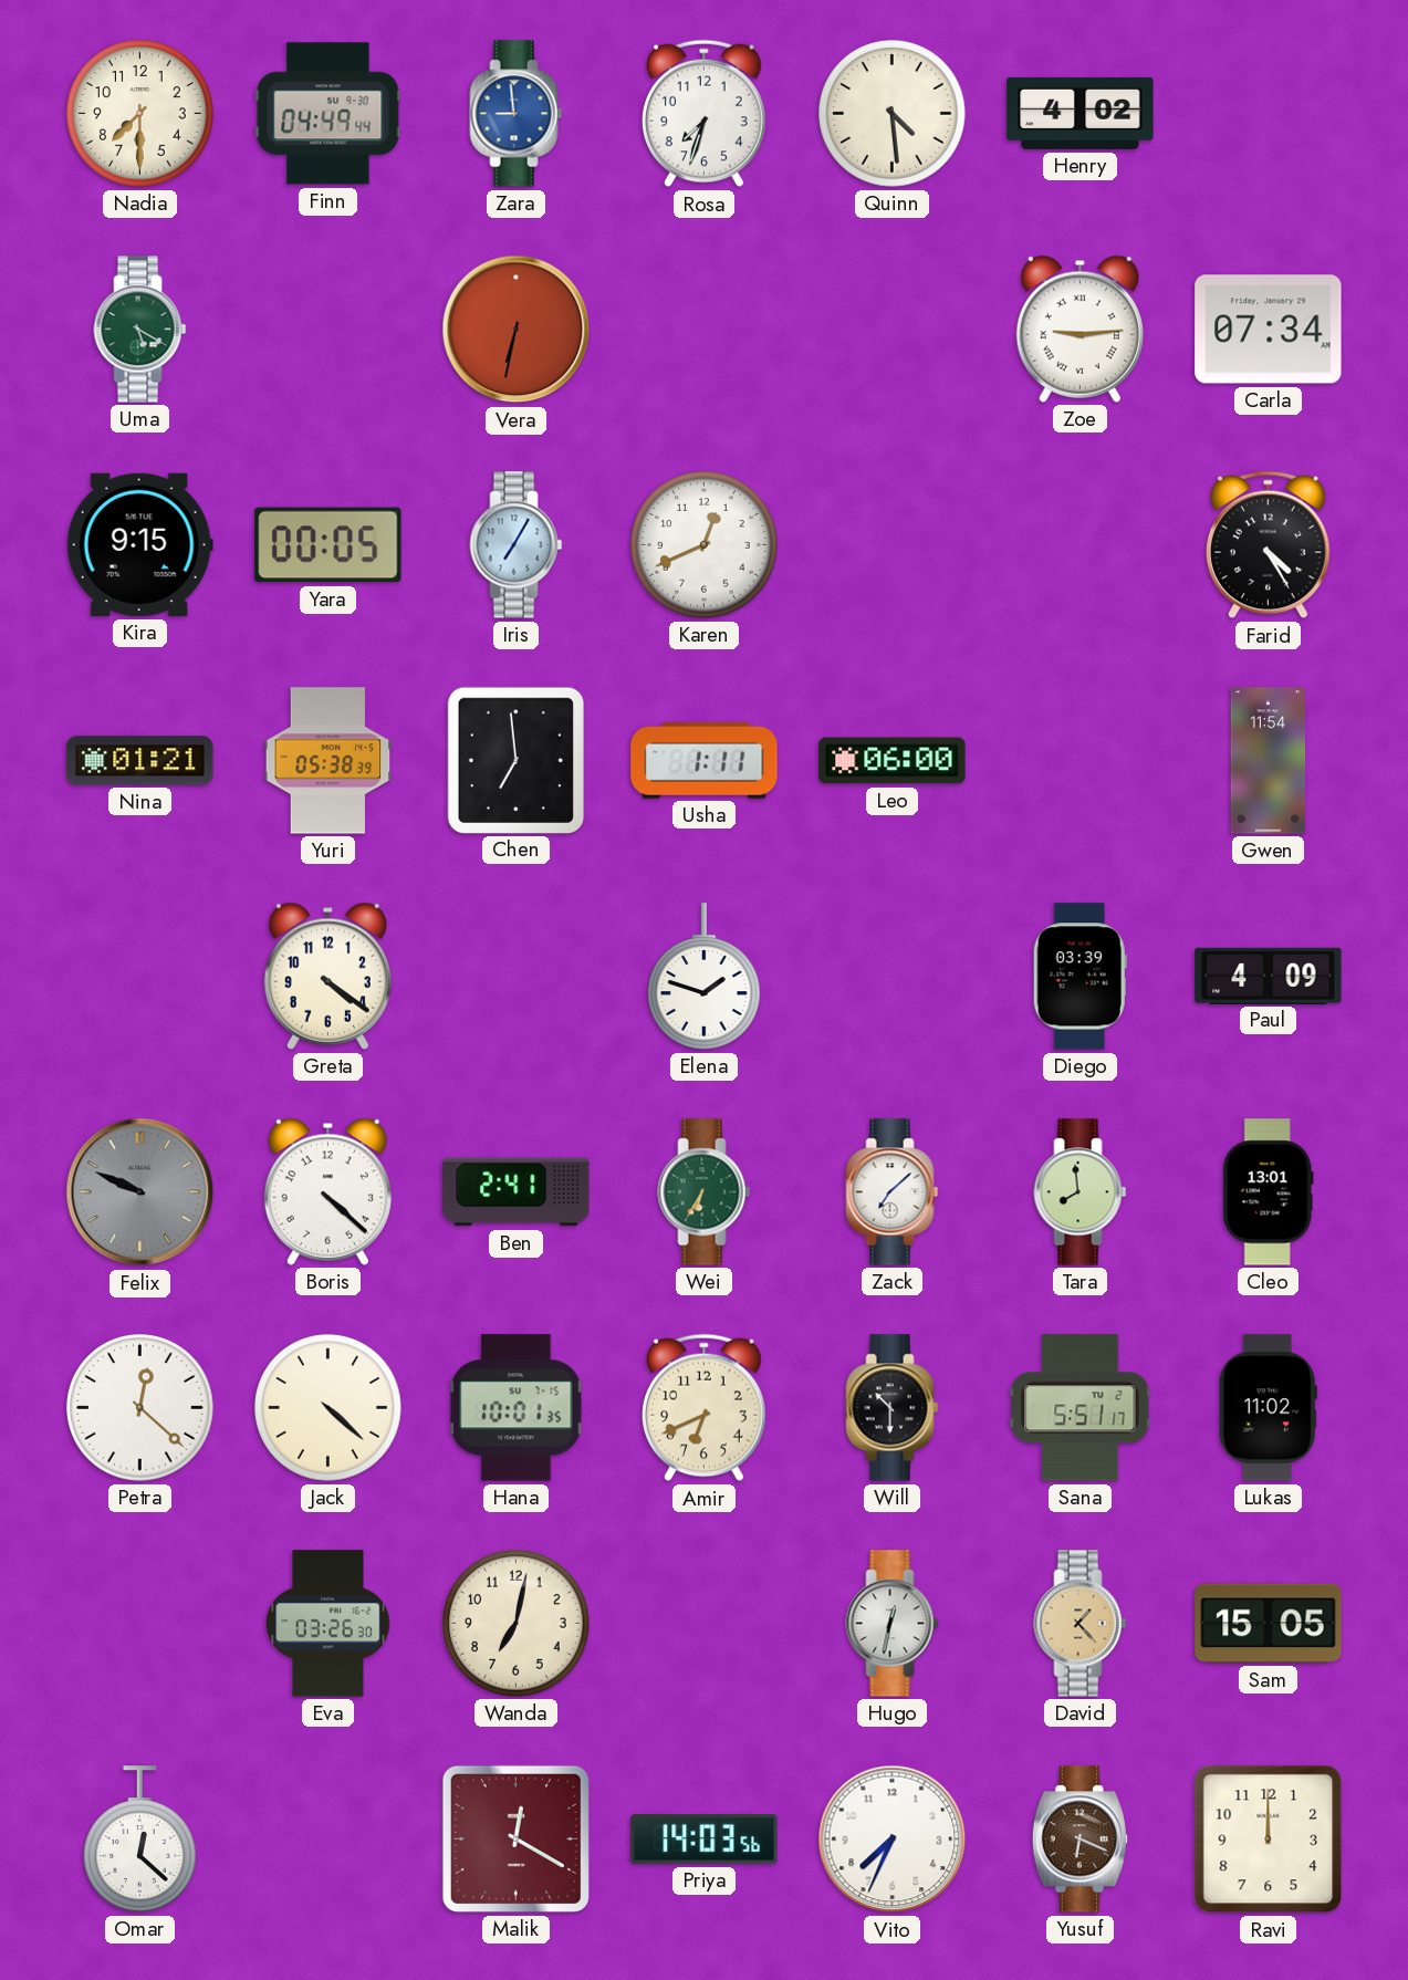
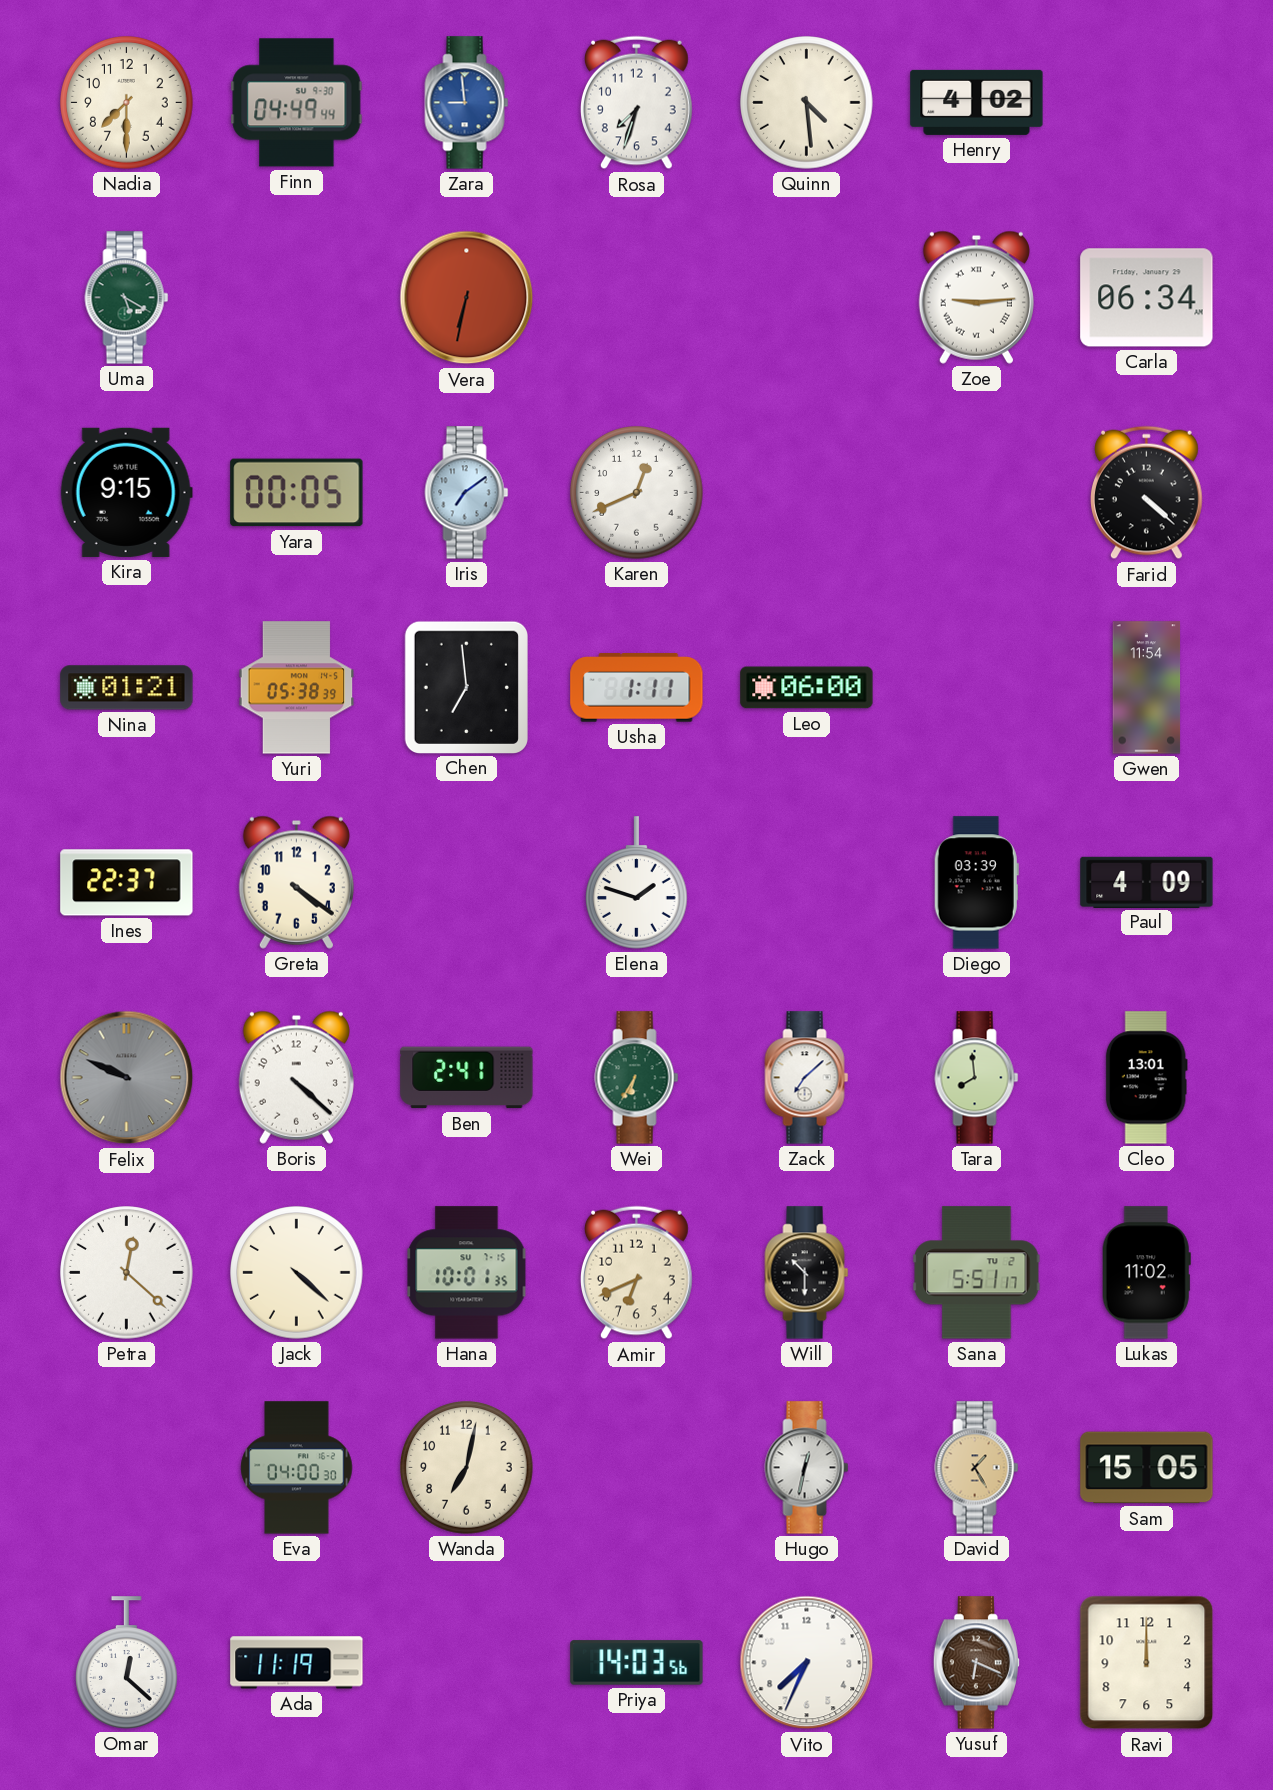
Carla: 07:34 -> 06:34
Iris: 7:05 -> 7:09
Farid: 4:25 -> 4:22
Ines: none -> 22:37
Eva: 03:26 -> 04:00
David: 1:23 -> 1:25
Ada: none -> 11:19
Malik: 12:20 -> none
